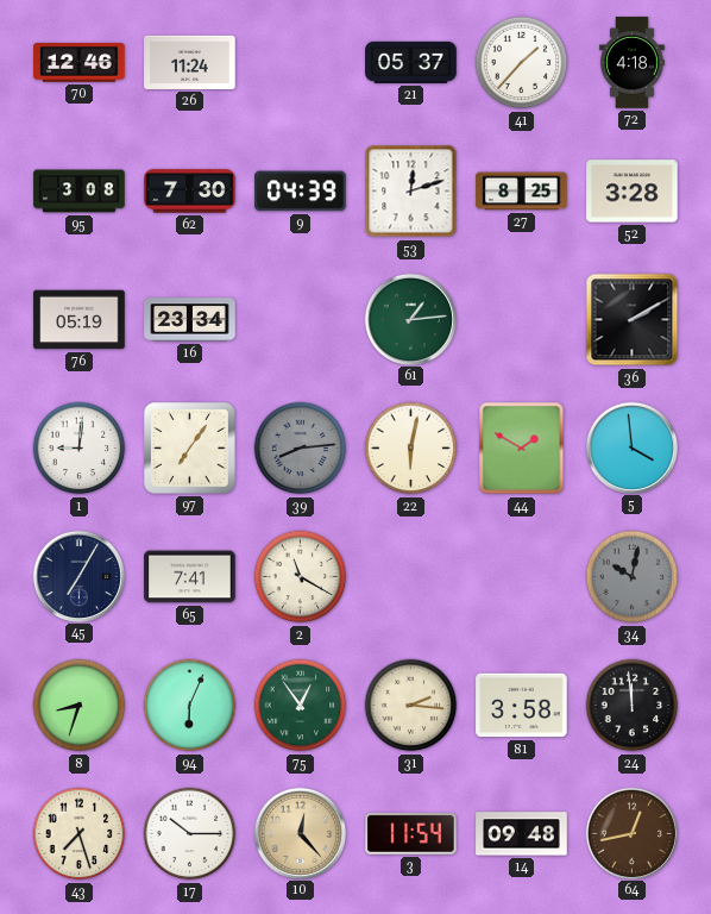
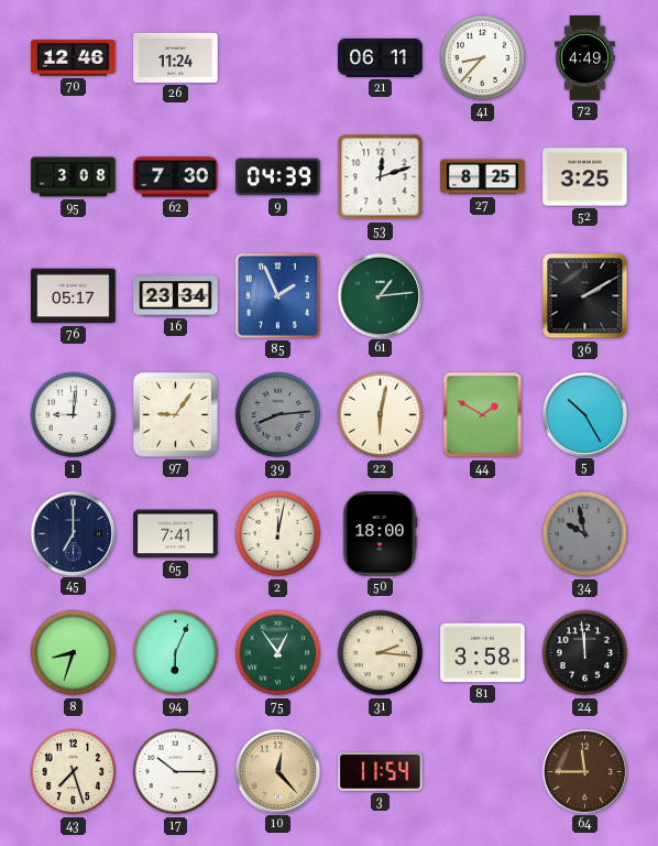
21: 05:37 -> 06:11
41: 1:37 -> 8:37
72: 4:18 -> 4:49
52: 3:28 -> 3:25
76: 05:19 -> 05:17
85: none -> 1:56
97: 7:06 -> 9:06
5: 3:59 -> 10:25
45: 7:05 -> 7:00
2: 11:20 -> 12:02
50: none -> 18:00
34: 10:02 -> 9:58
14: 09:48 -> none
64: 12:43 -> 11:45
